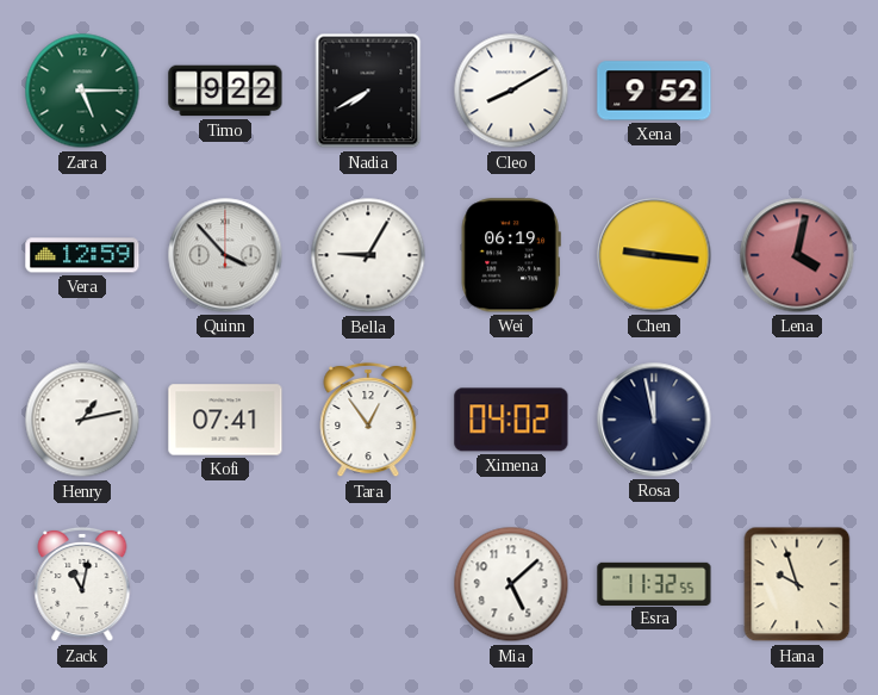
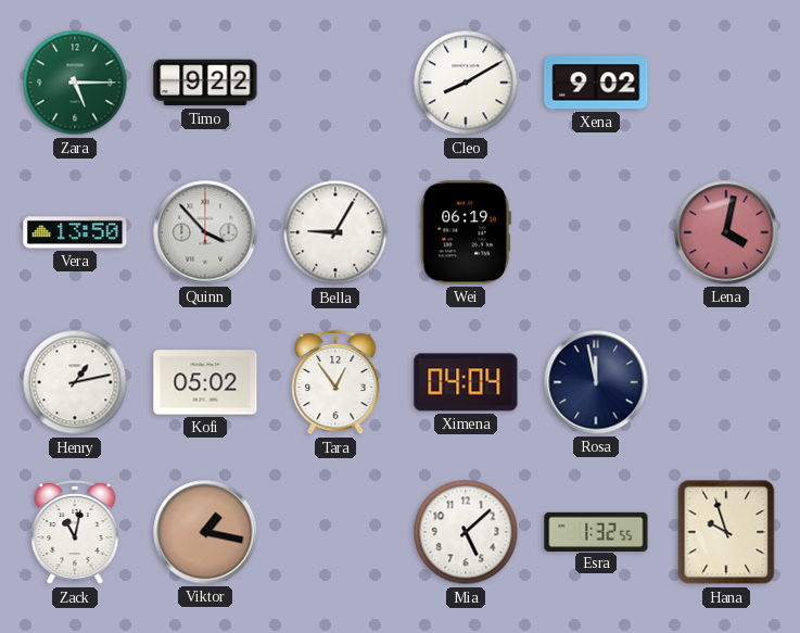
Nadia: 7:40 -> none
Xena: 9:52 -> 9:02
Vera: 12:59 -> 13:50
Chen: 9:16 -> none
Kofi: 07:41 -> 05:02
Ximena: 04:02 -> 04:04
Viktor: none -> 1:17
Esra: 11:32 -> 1:32
